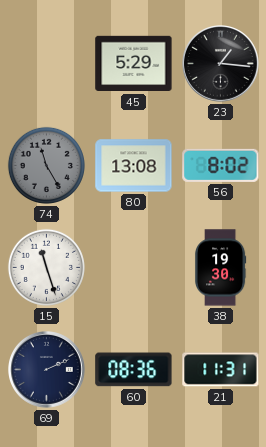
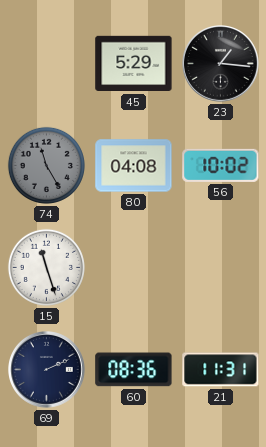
80: 13:08 -> 04:08
56: 8:02 -> 10:02
38: 19:30 -> none
